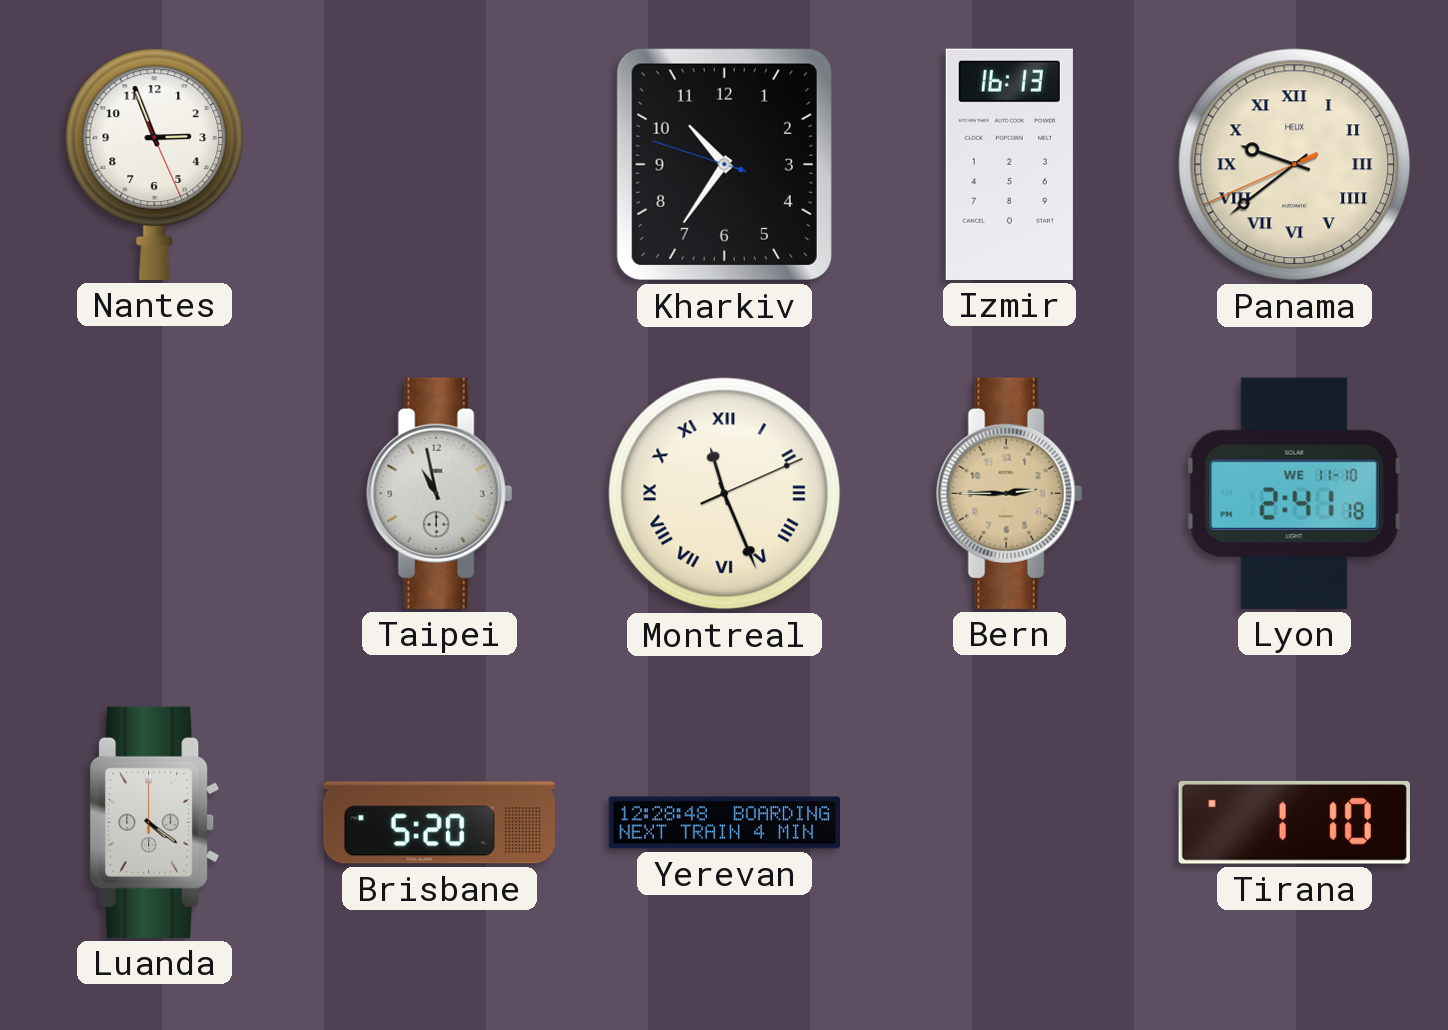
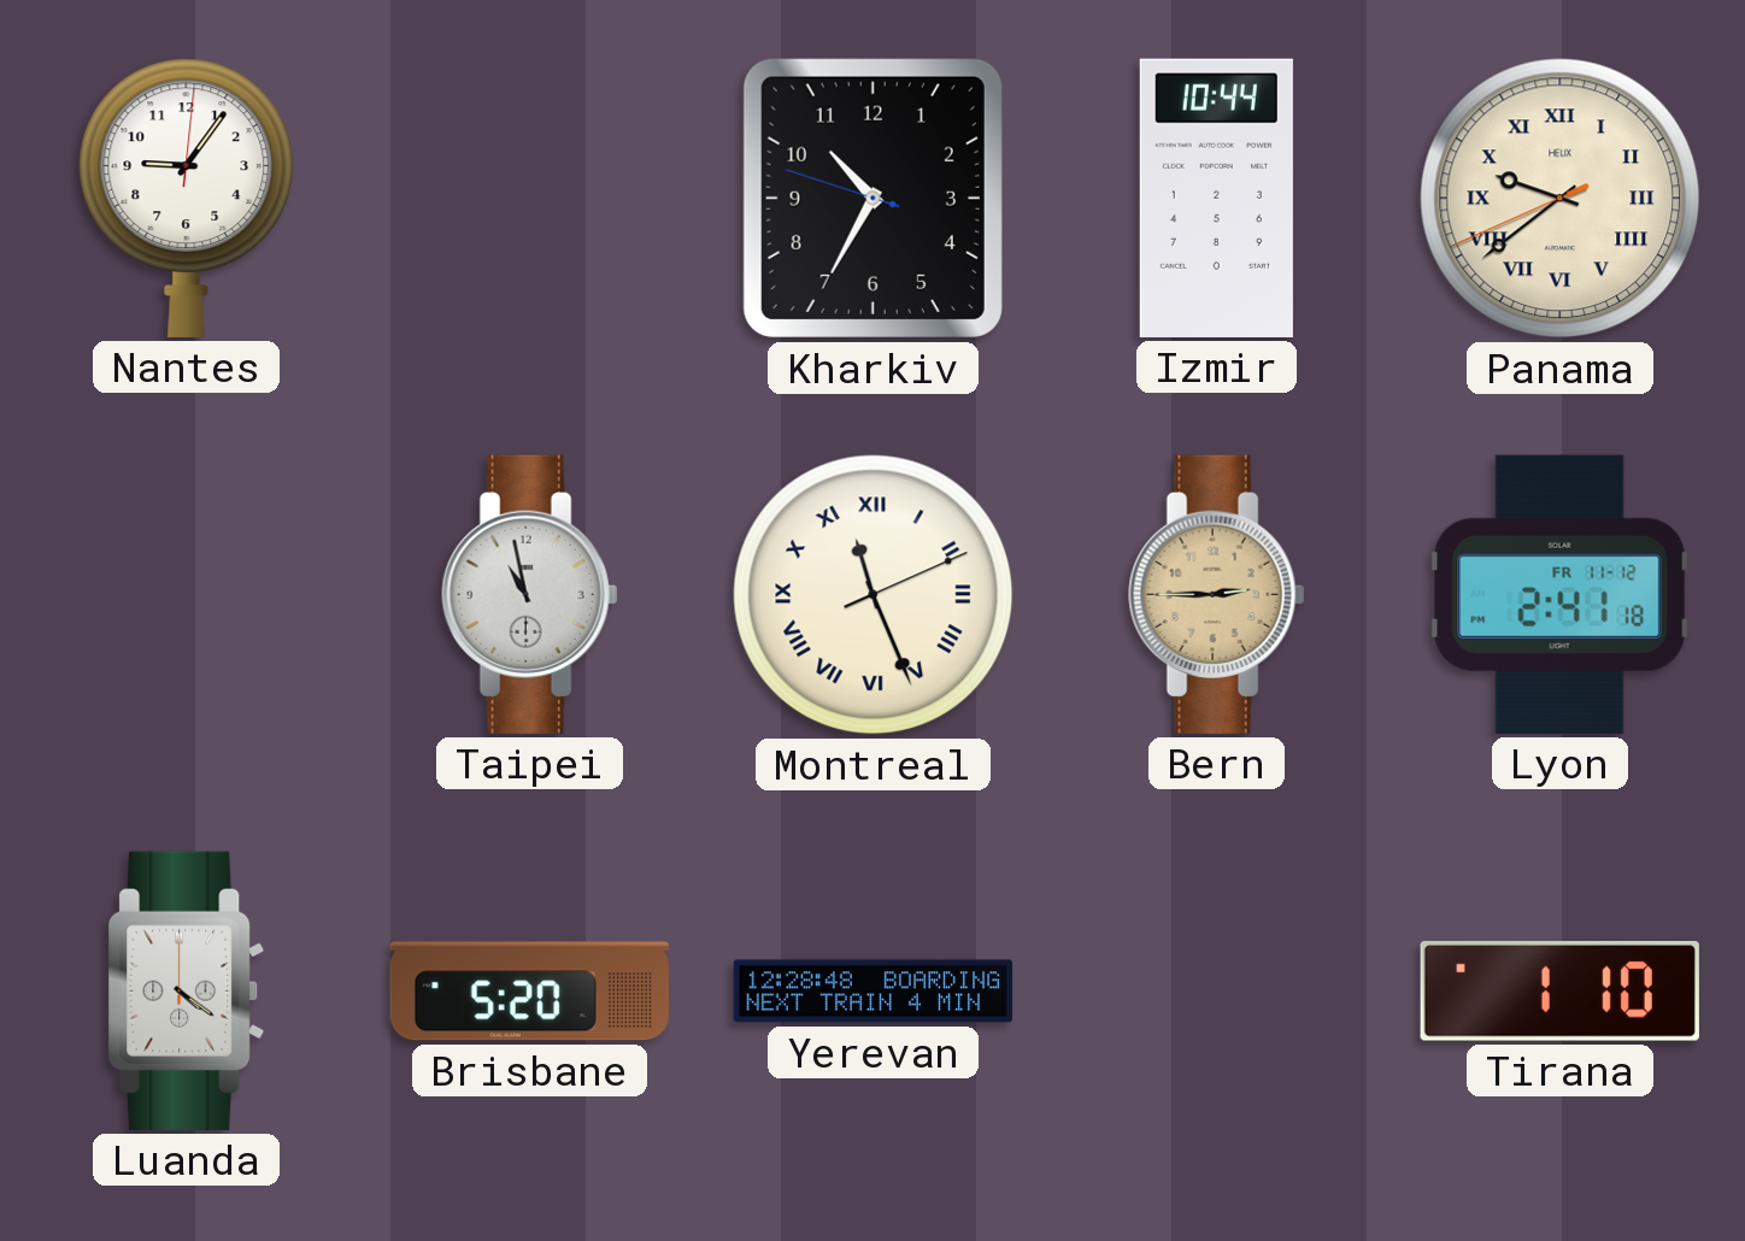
Nantes: 2:56 -> 9:06
Kharkiv: 10:35 -> 10:34
Izmir: 16:13 -> 10:44
Lyon date: WE 11-10 -> FR 11-12
